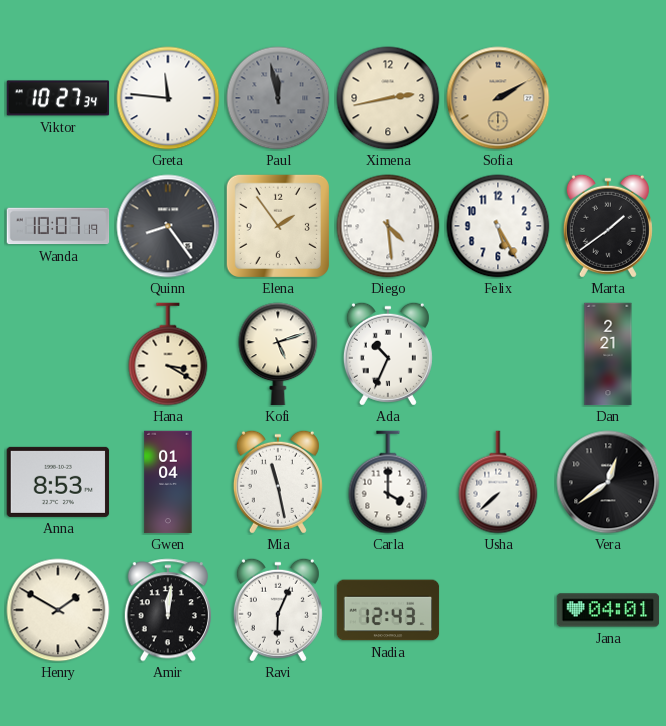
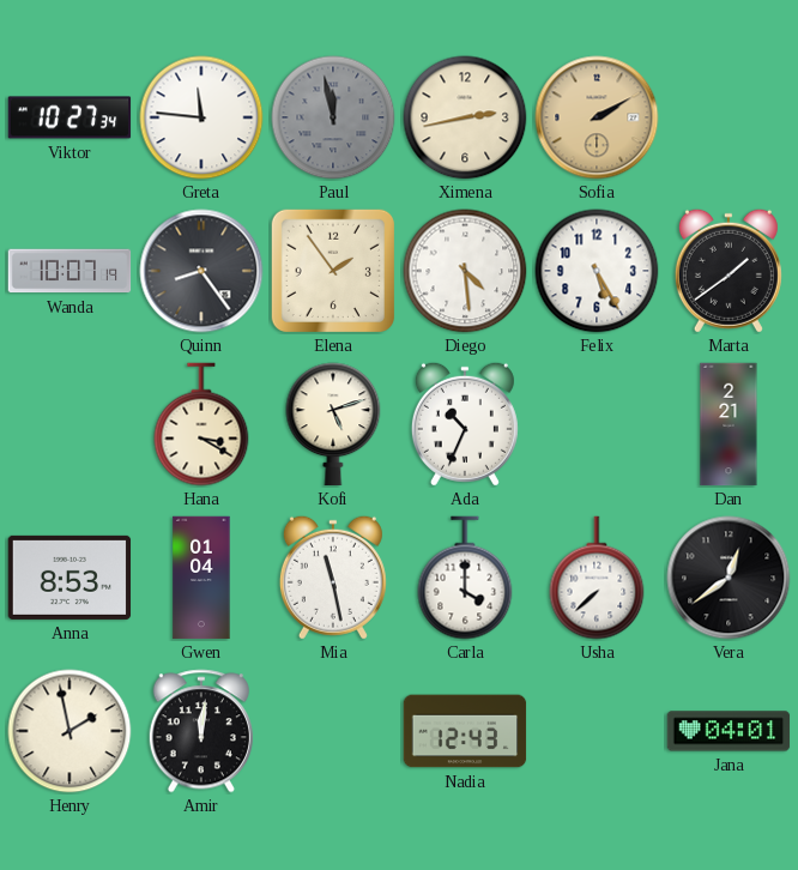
Henry: 1:50 -> 1:58
Ravi: 6:04 -> none
